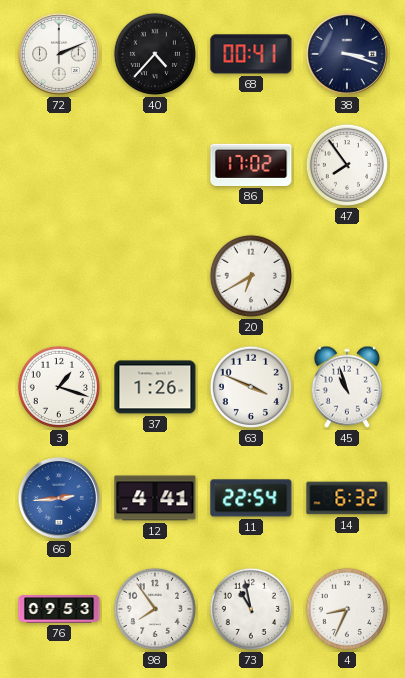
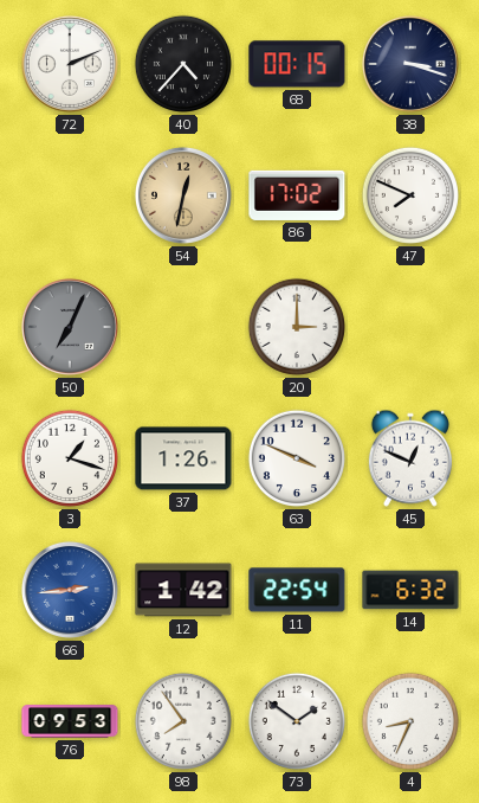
68: 00:41 -> 00:15
54: none -> 12:32
47: 7:54 -> 7:49
50: none -> 7:04
20: 6:40 -> 3:00
45: 10:57 -> 12:49
12: 4:41 -> 1:42
73: 10:58 -> 1:51
